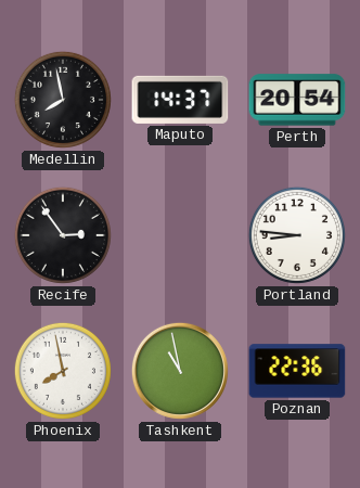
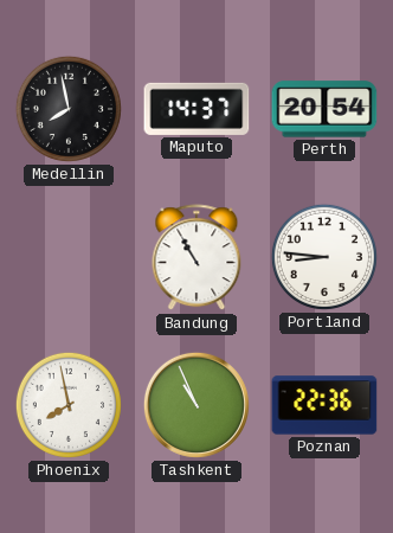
Recife: 2:54 -> none
Bandung: none -> 10:55
Tashkent: 10:58 -> 10:56
